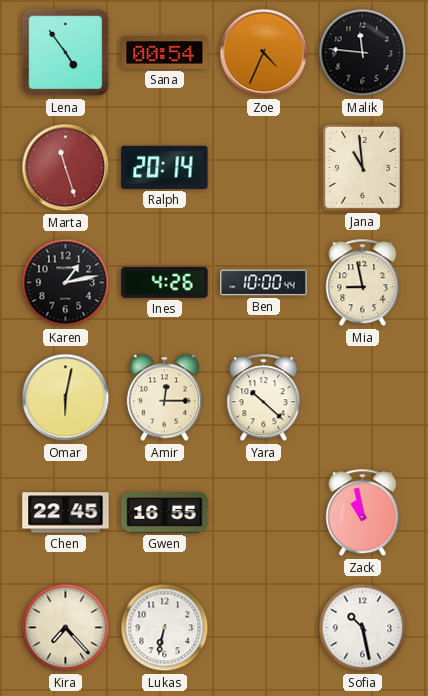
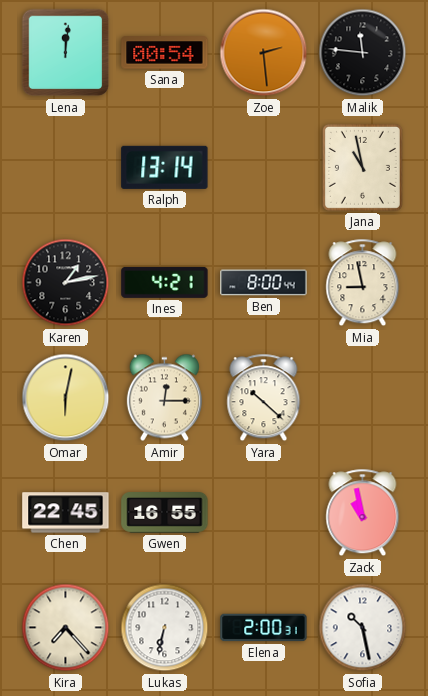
Lena: 4:54 -> 12:01
Zoe: 4:34 -> 2:29
Marta: 11:27 -> none
Ralph: 20:14 -> 13:14
Jana: 10:59 -> 10:58
Ines: 4:26 -> 4:21
Ben: 10:00 -> 8:00
Elena: none -> 2:00
